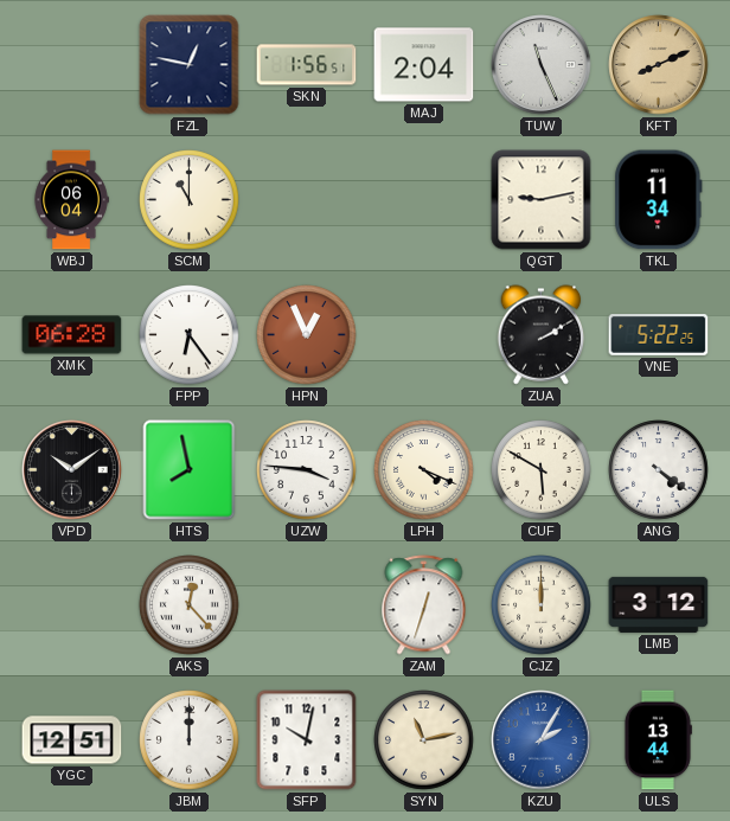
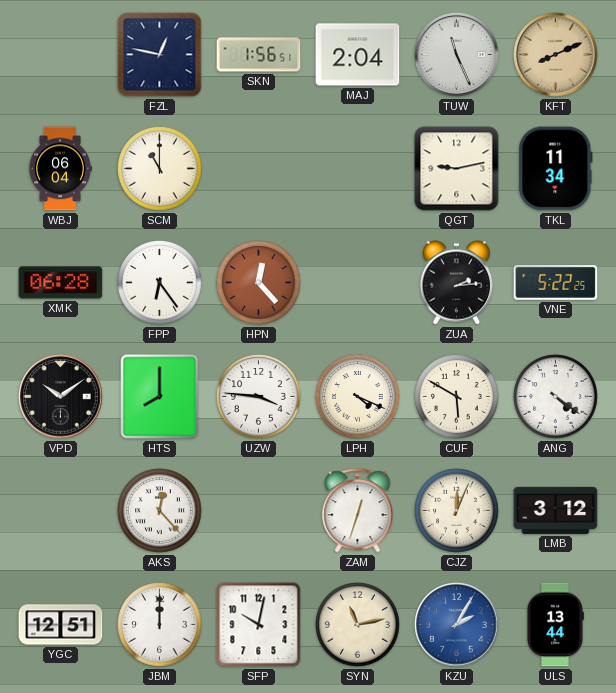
HPN: 12:56 -> 12:23
ZUA: 2:10 -> 2:14
HTS: 7:58 -> 8:00
CJZ: 12:00 -> 12:04
